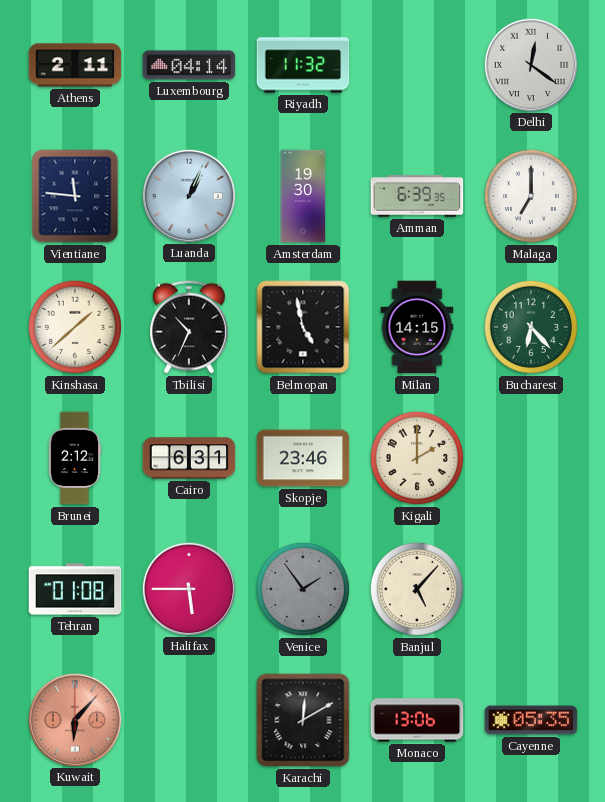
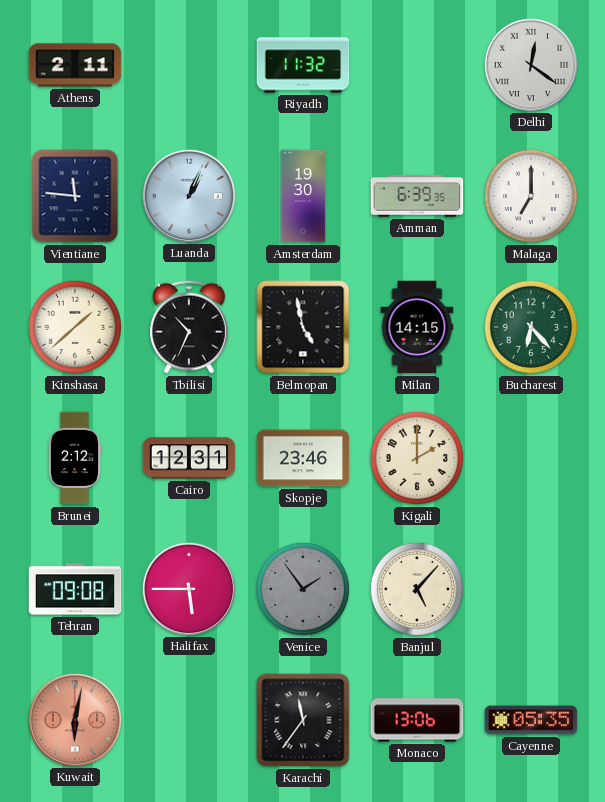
Luxembourg: 04:14 -> none
Cairo: 6:31 -> 12:31
Tehran: 01:08 -> 09:08
Kuwait: 6:07 -> 6:02
Karachi: 12:10 -> 11:36
